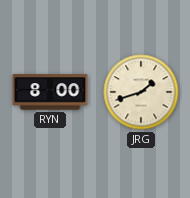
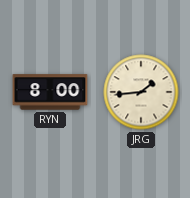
JRG: 1:42 -> 1:44
